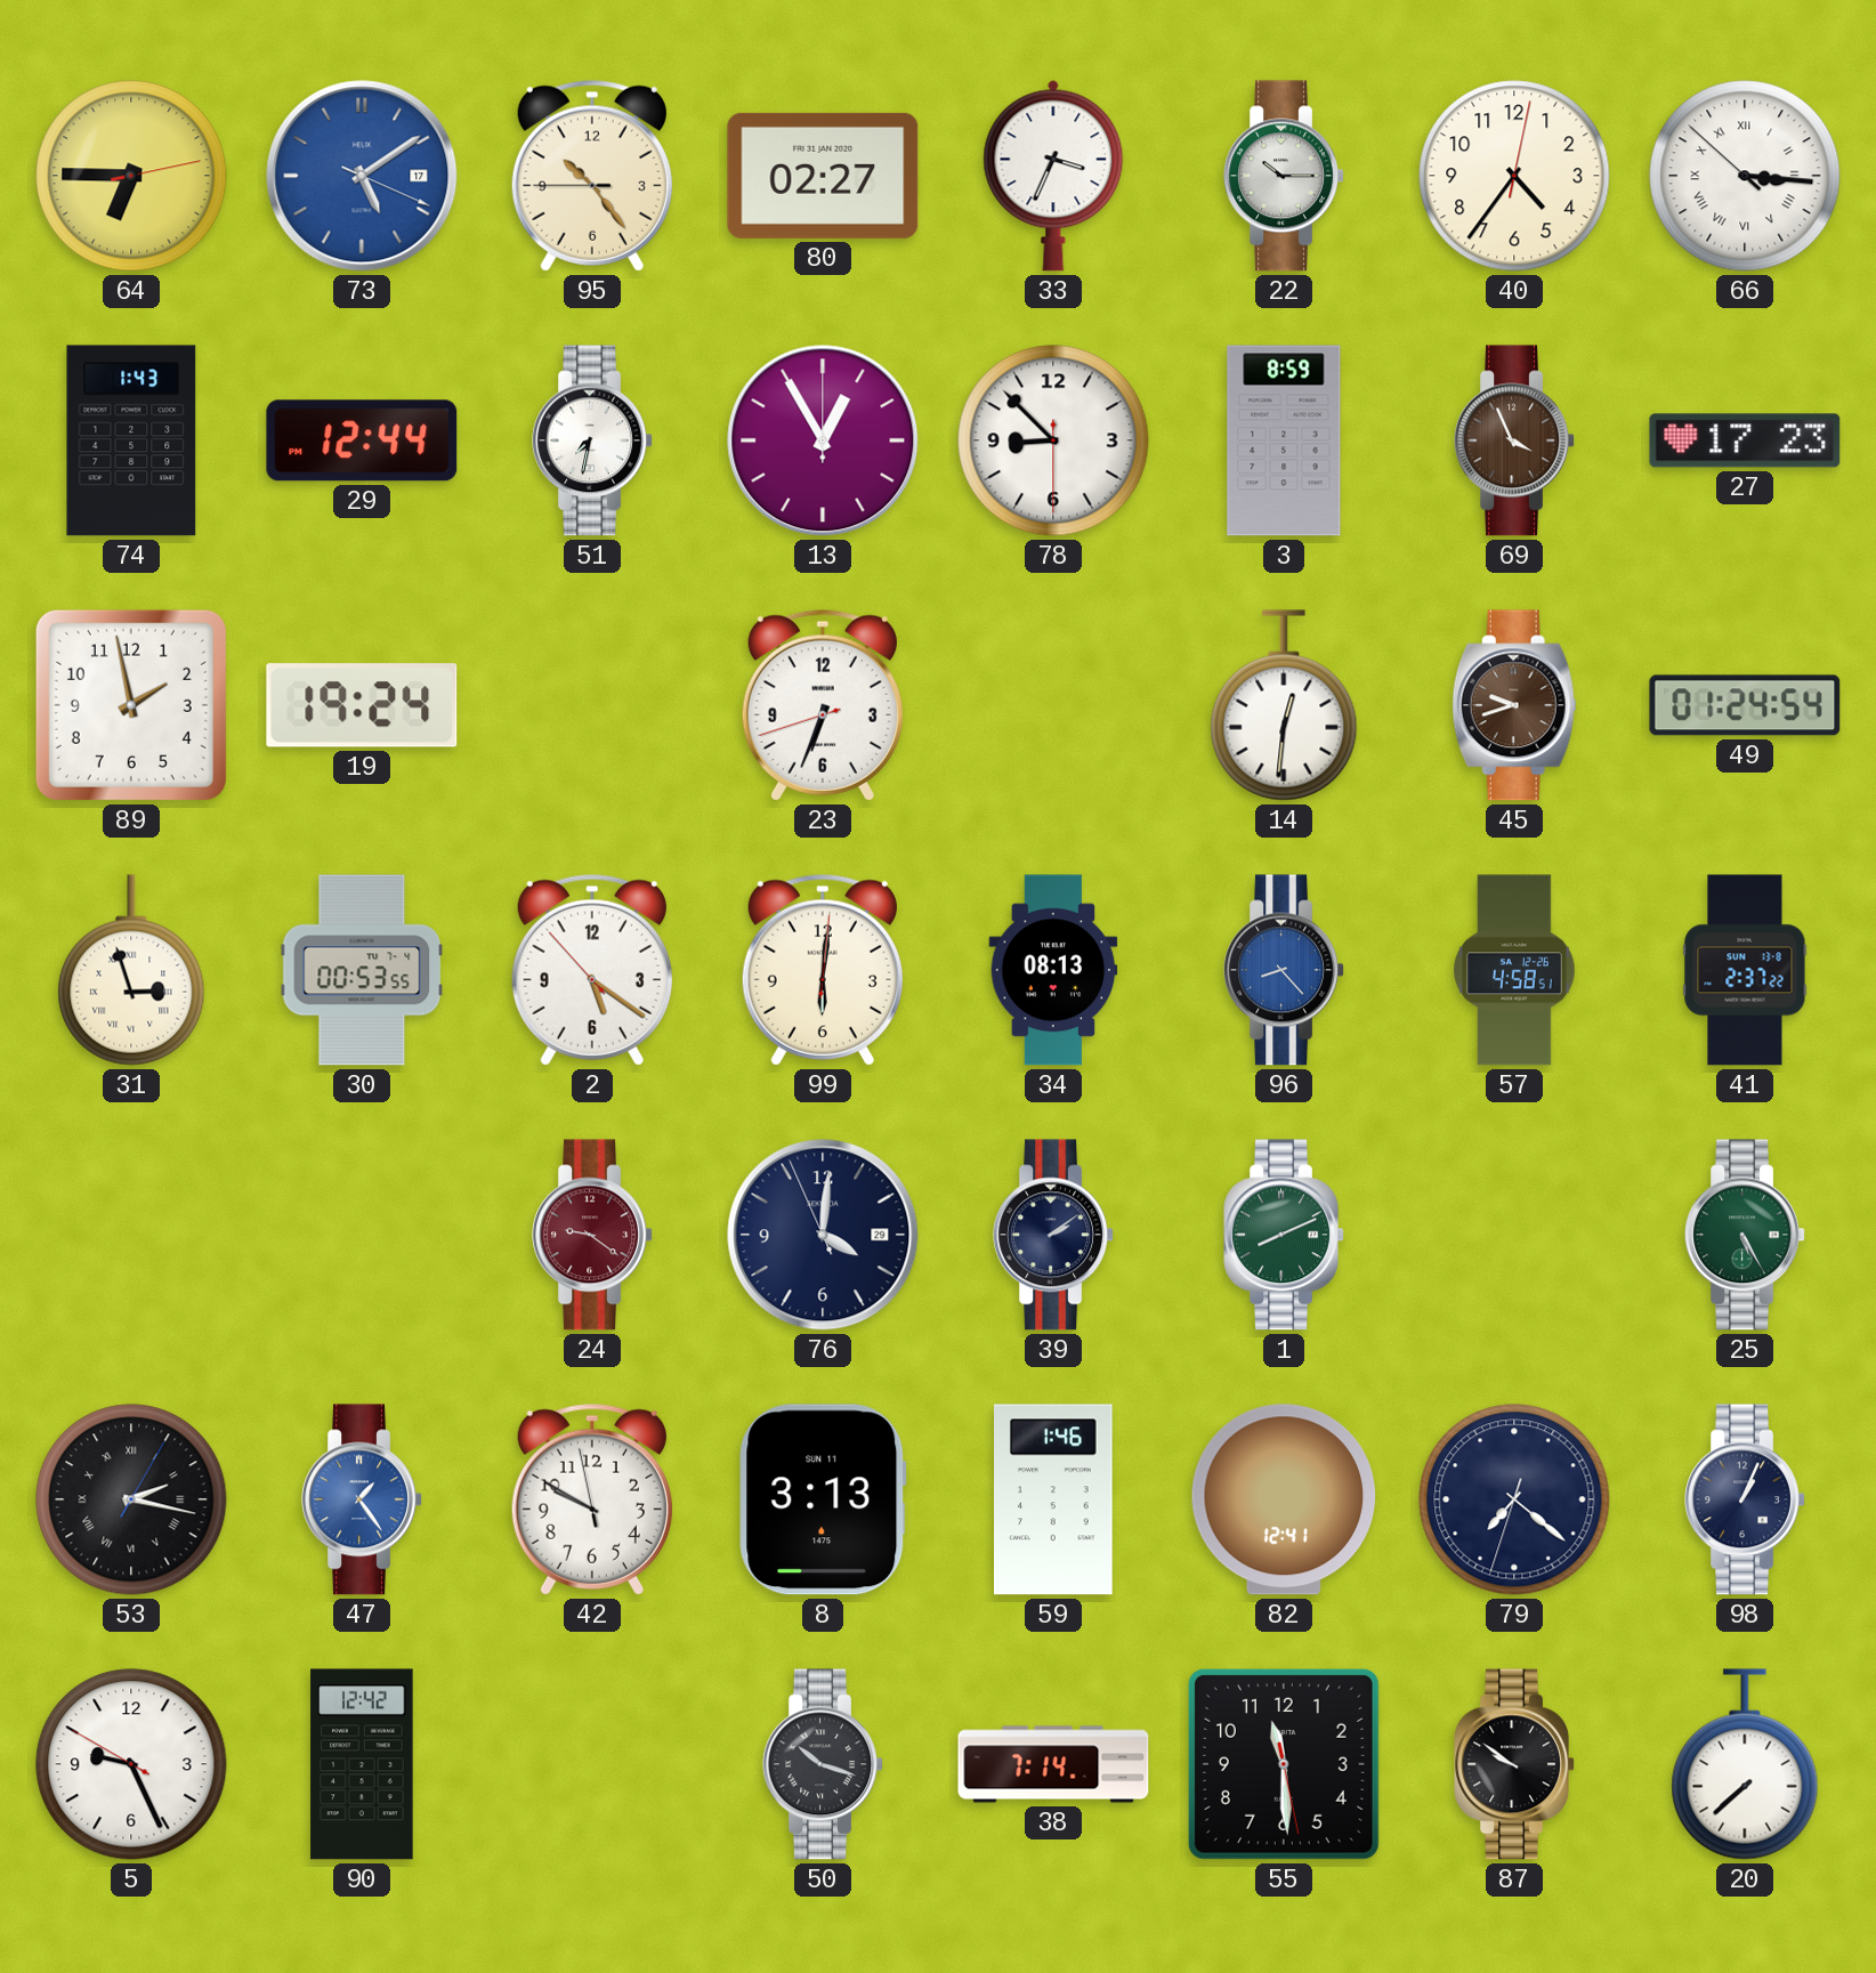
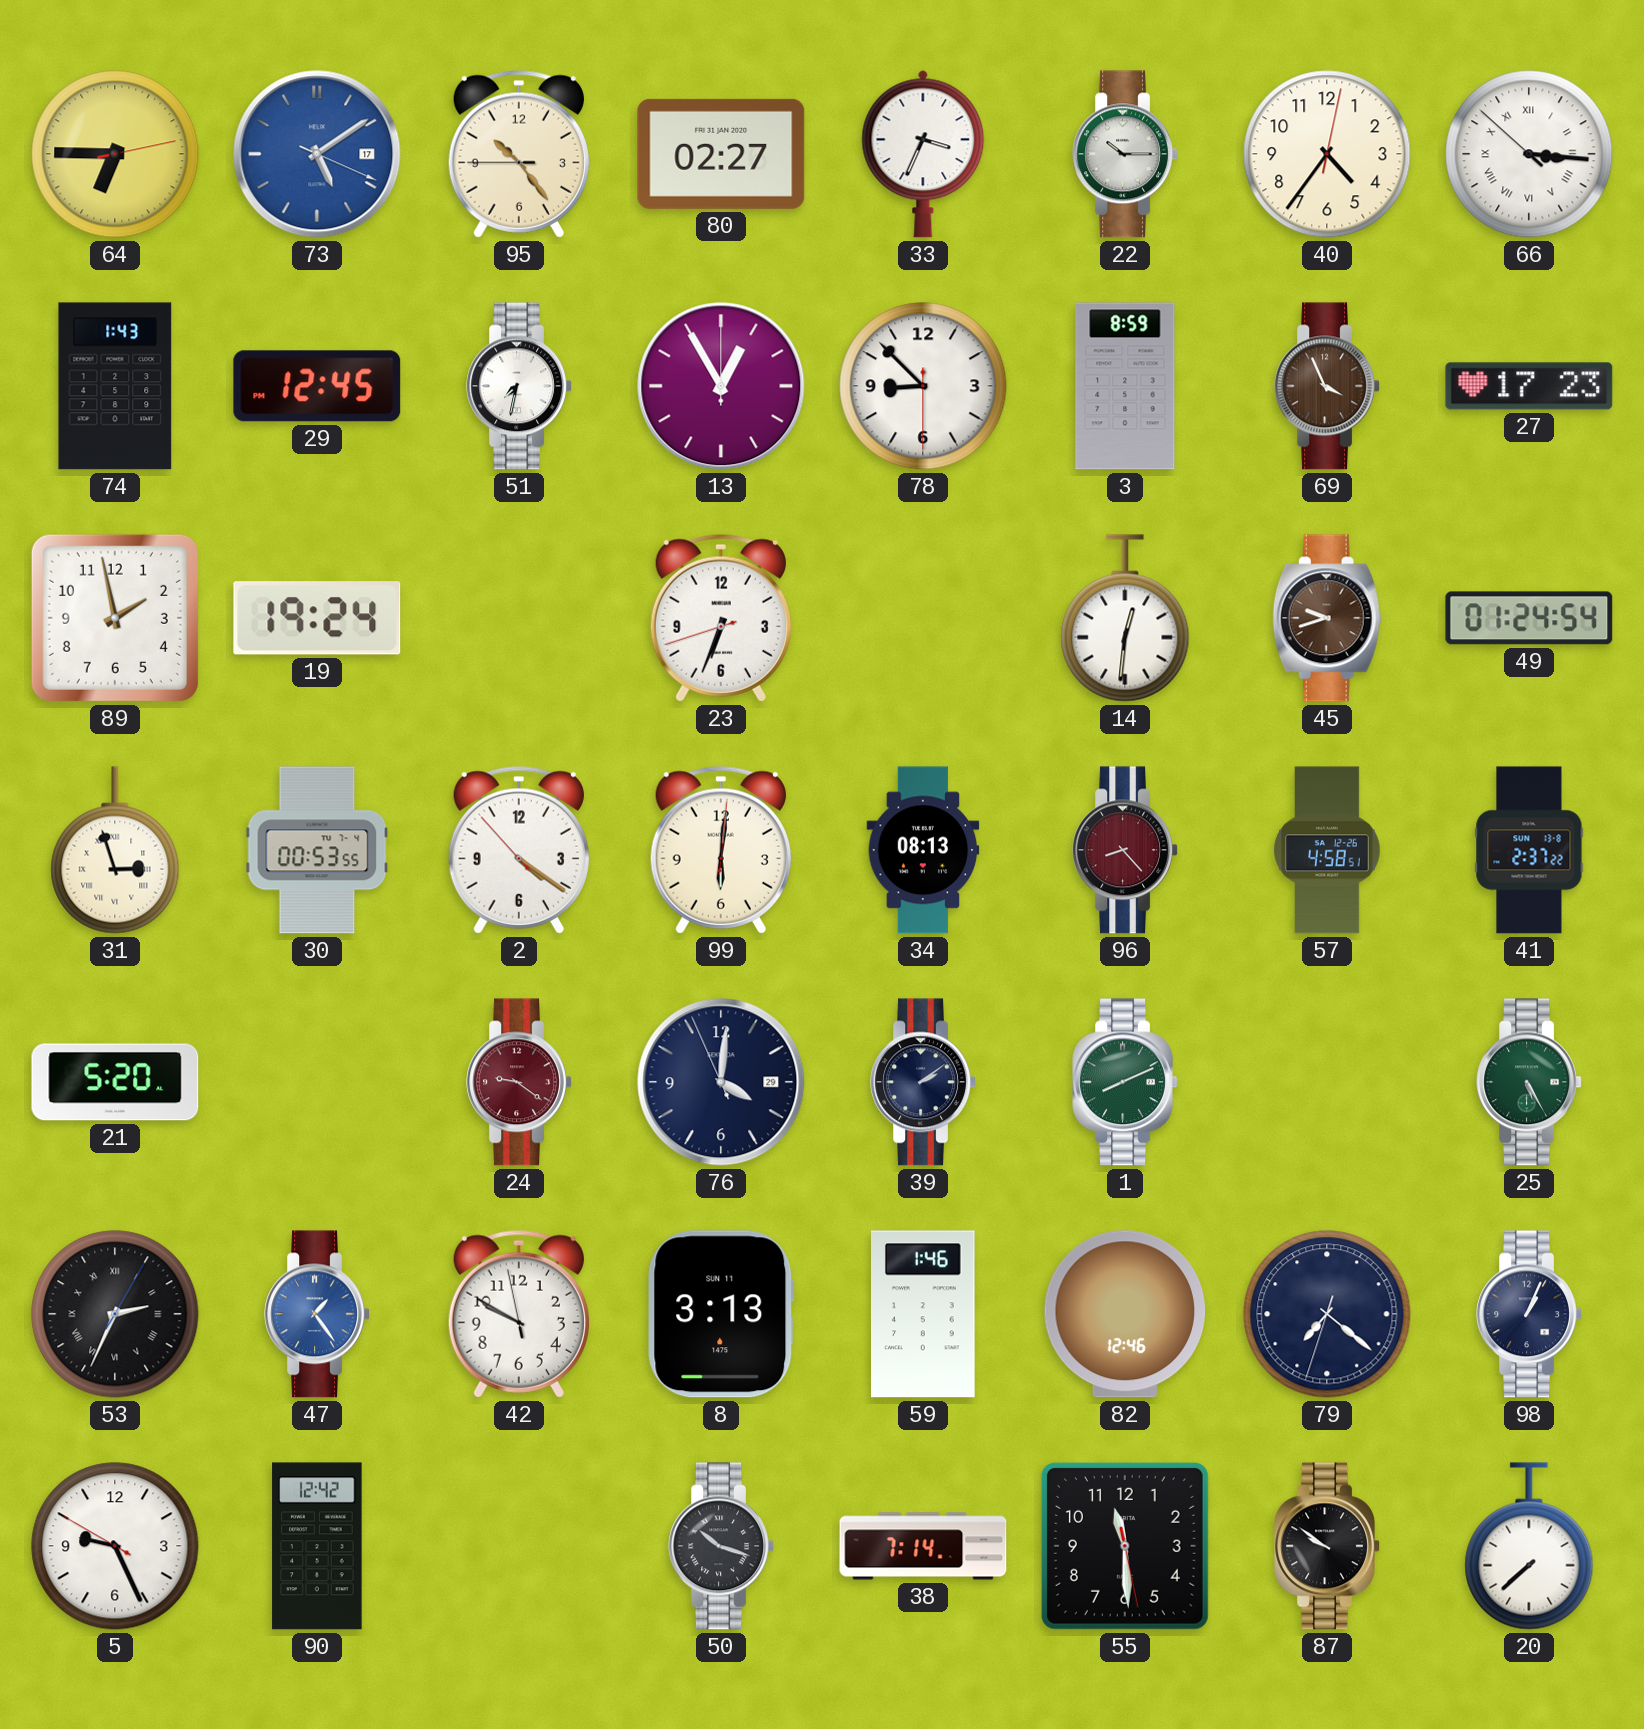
29: 12:44 -> 12:45
2: 5:20 -> 4:20
96 dial: blue -> burgundy
21: none -> 5:20
53: 2:17 -> 2:34
82: 12:41 -> 12:46
